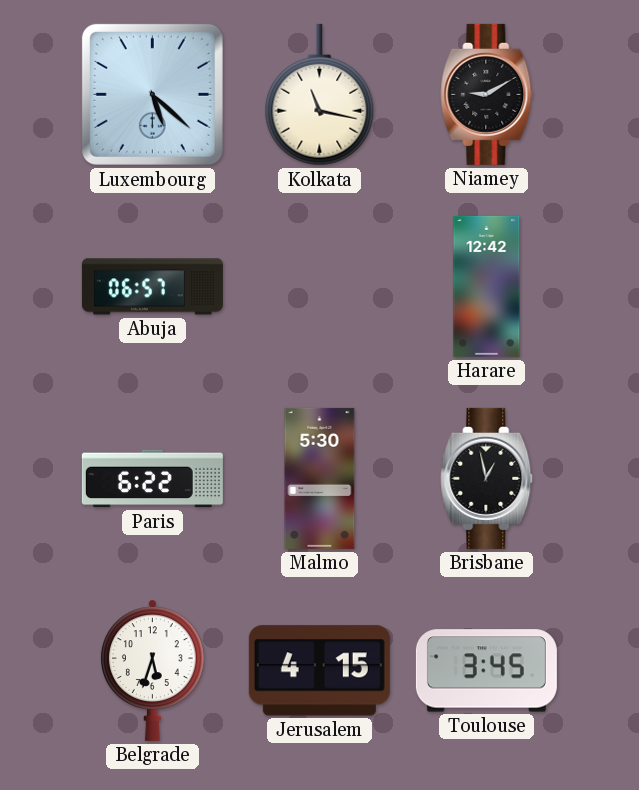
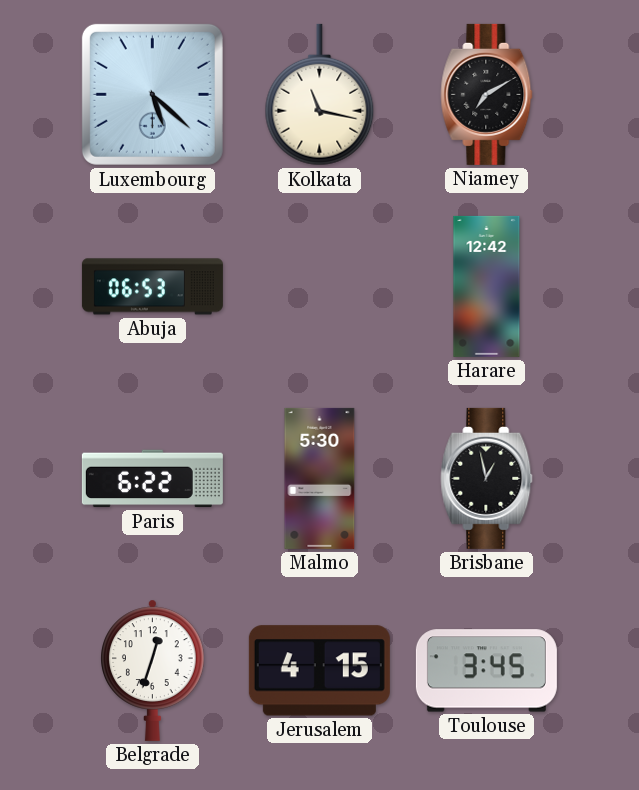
Niamey: 9:10 -> 7:10
Abuja: 06:57 -> 06:53
Belgrade: 5:33 -> 12:33
